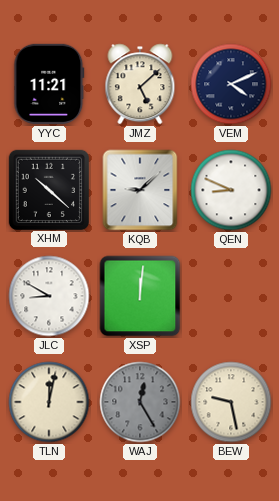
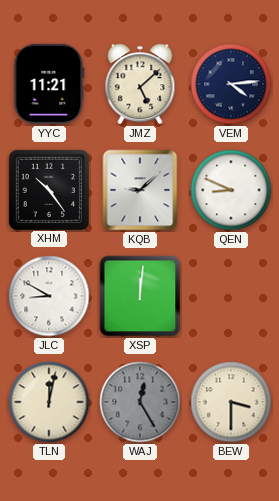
VEM: 4:11 -> 4:14
XHM: 10:22 -> 10:24
BEW: 9:28 -> 3:30
